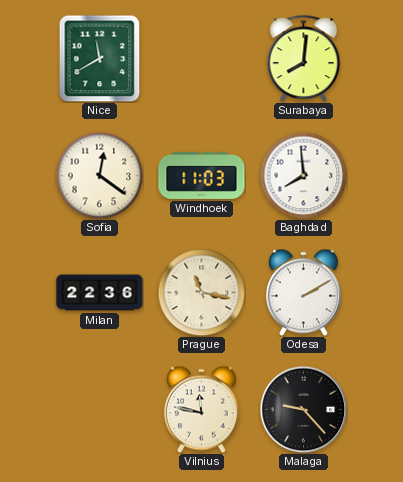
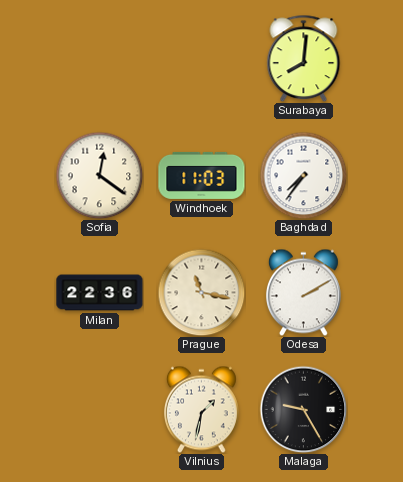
Nice: 11:40 -> none
Baghdad: 7:59 -> 7:36
Vilnius: 11:47 -> 1:32
Malaga: 9:23 -> 9:25
